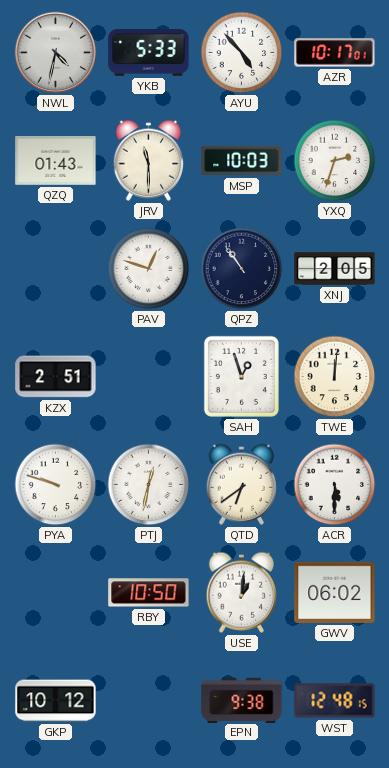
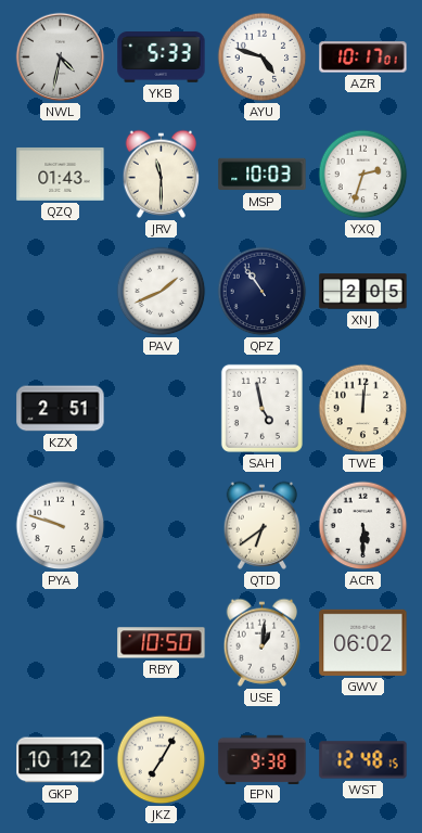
AYU: 4:53 -> 4:48
PAV: 12:48 -> 1:41
SAH: 12:57 -> 4:58
PTJ: 12:32 -> none
JKZ: none -> 7:05
